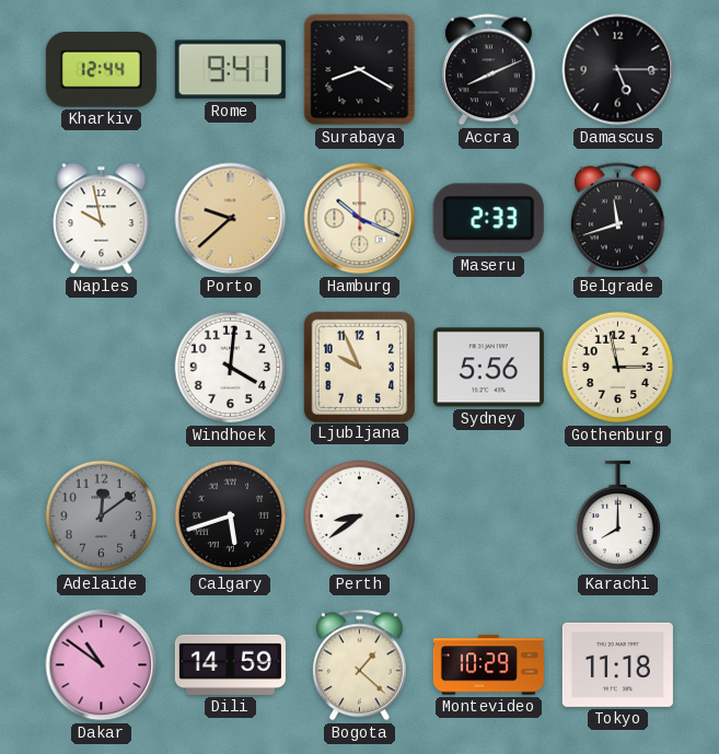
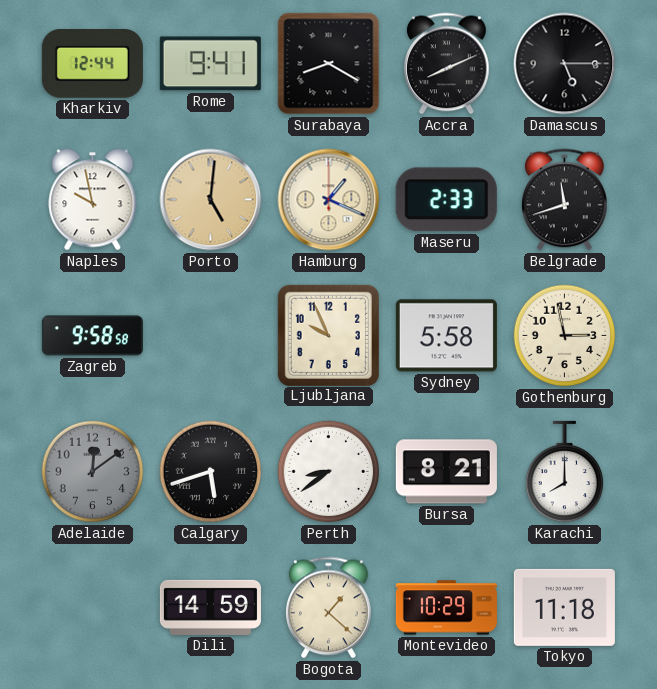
Porto: 9:38 -> 5:01
Hamburg: 10:19 -> 1:19
Zagreb: none -> 9:58
Windhoek: 4:01 -> none
Sydney: 5:56 -> 5:58
Bursa: none -> 8:21
Dakar: 10:51 -> none
